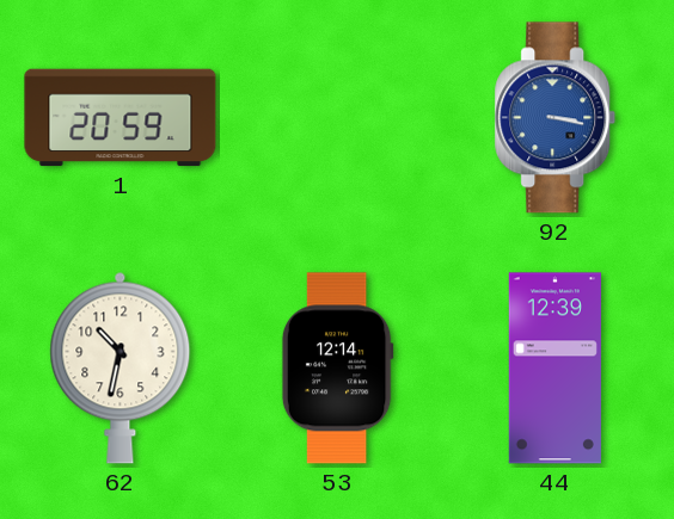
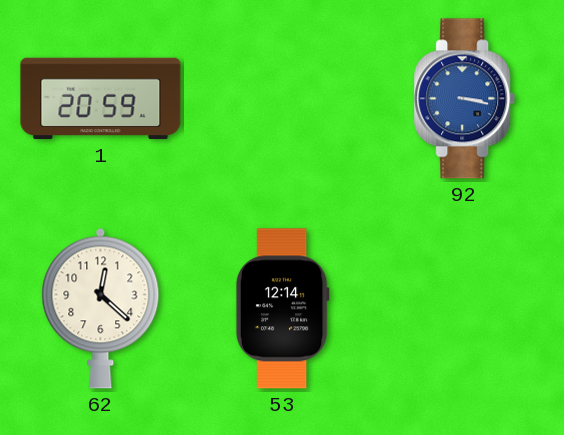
62: 10:32 -> 12:22
44: 12:39 -> none
